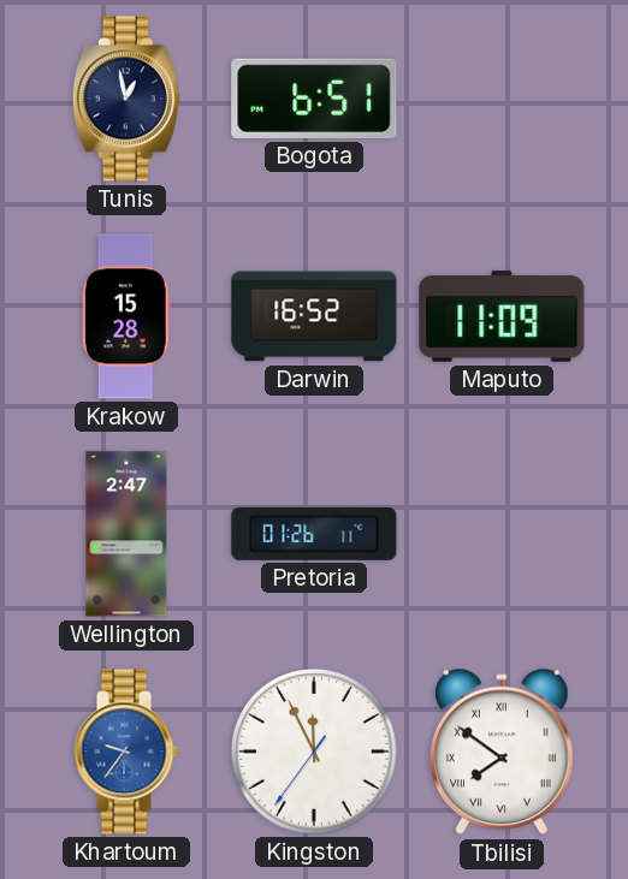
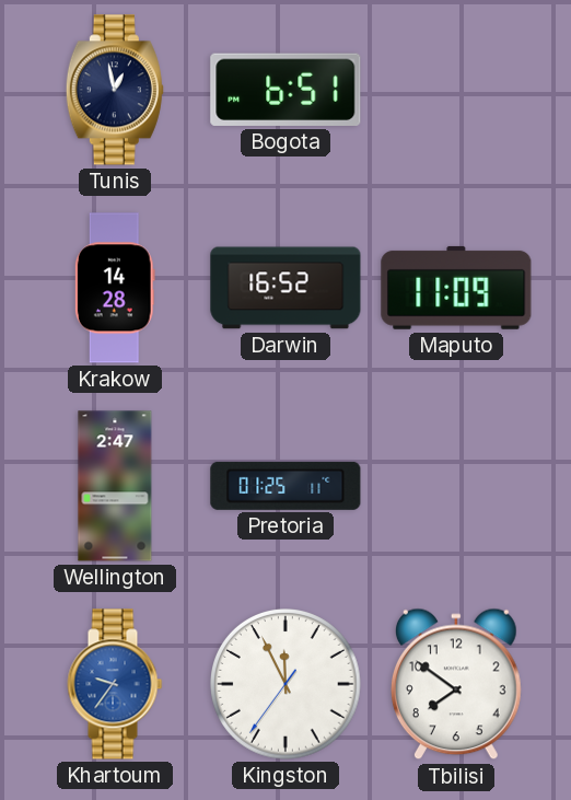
Krakow: 15:28 -> 14:28
Pretoria: 01:26 -> 01:25
Tbilisi numerals: Roman -> Arabic
